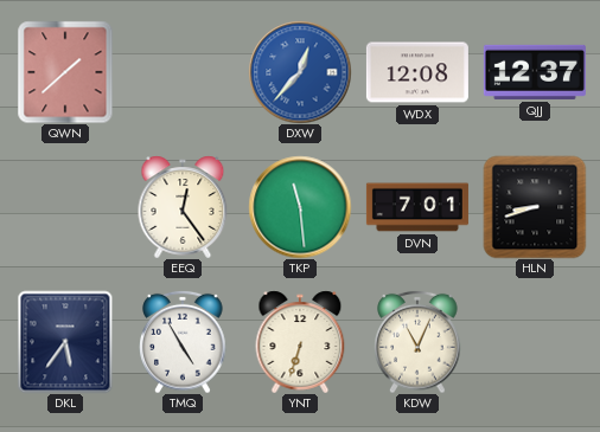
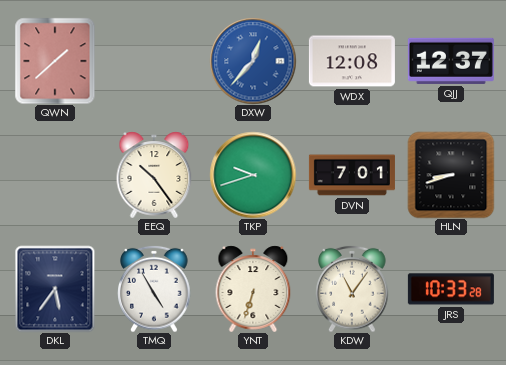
EEQ: 12:24 -> 10:24
TKP: 11:29 -> 9:42
KDW: 11:04 -> 11:06
JRS: none -> 10:33
